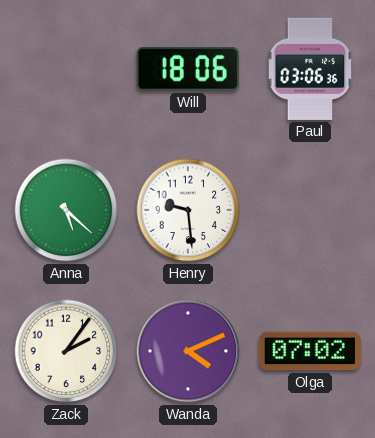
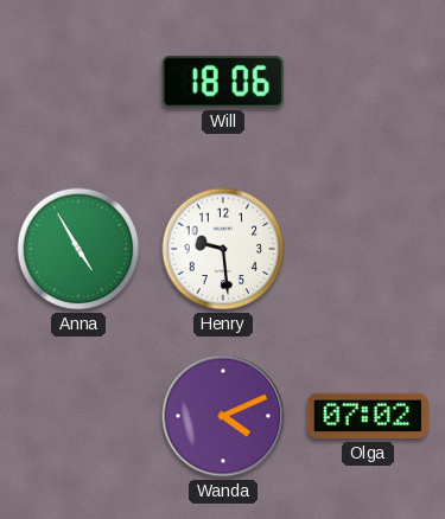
Paul: 03:06 -> none
Anna: 5:22 -> 4:55
Zack: 2:06 -> none
